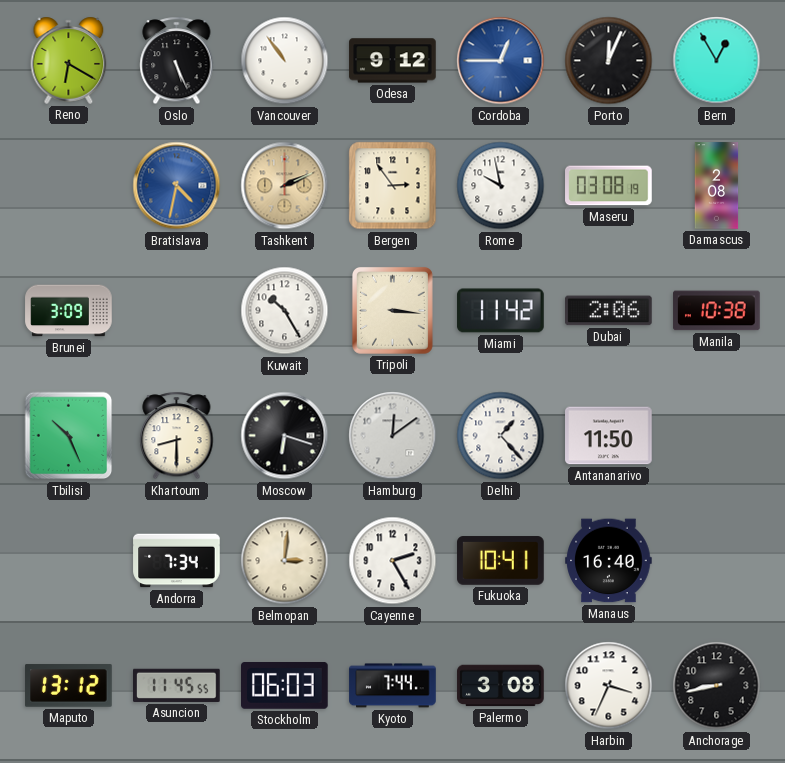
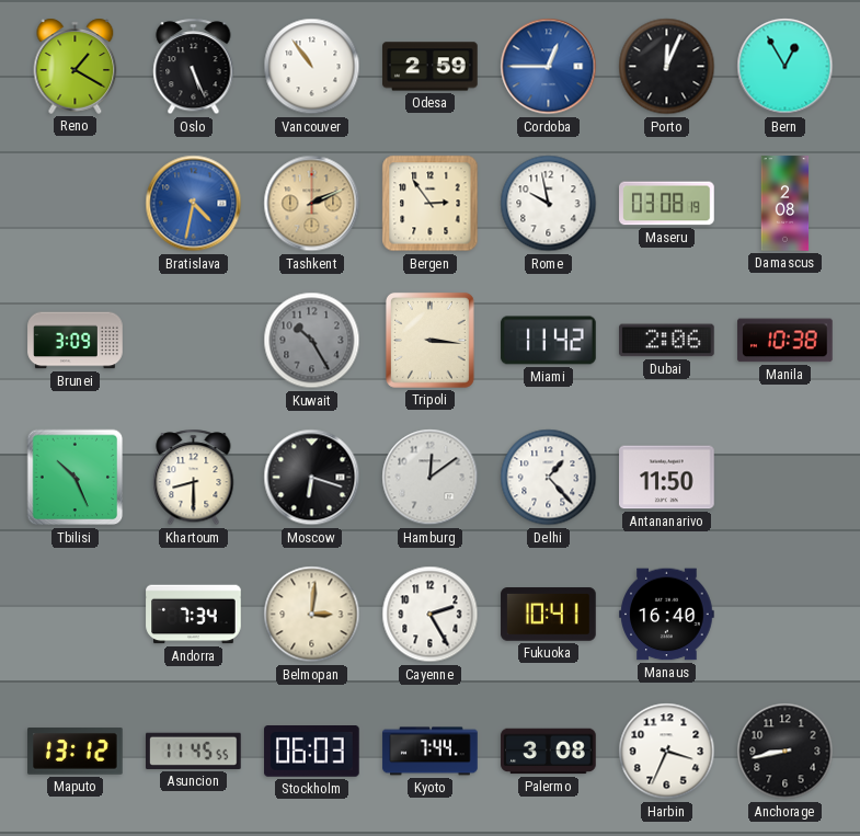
Reno: 6:20 -> 1:20
Odesa: 9:12 -> 2:59
Kuwait dial: white -> grey
